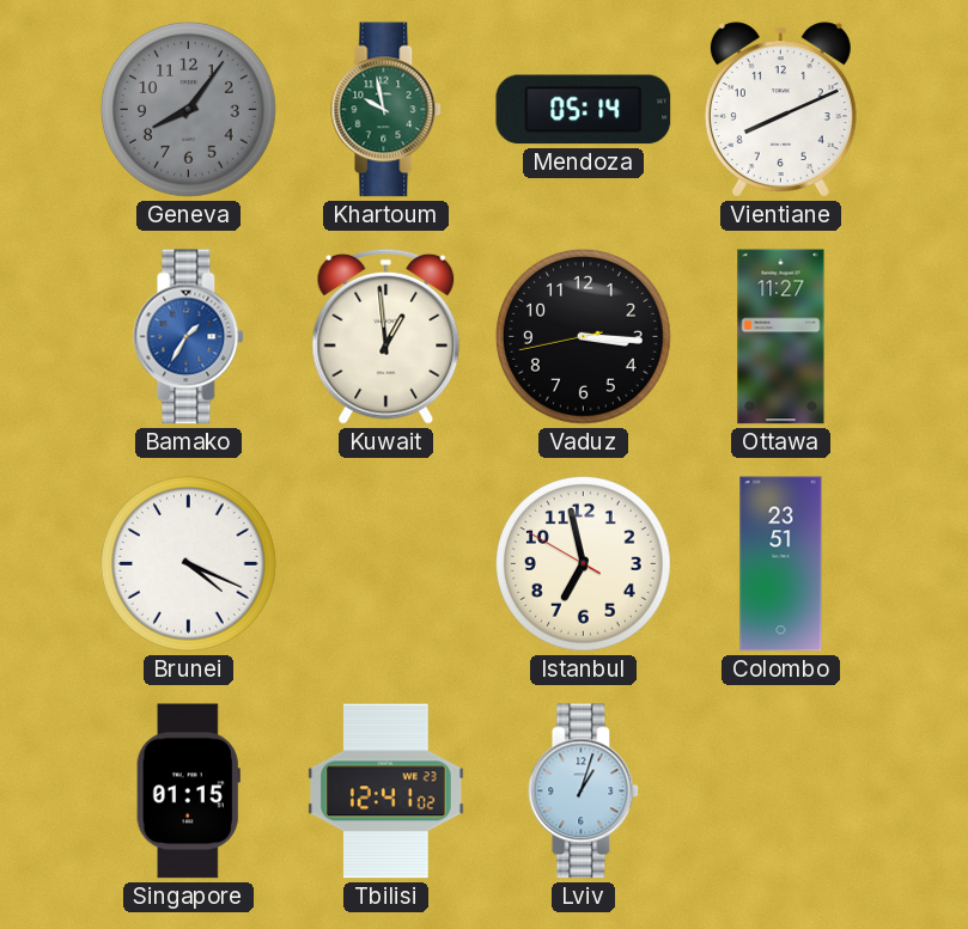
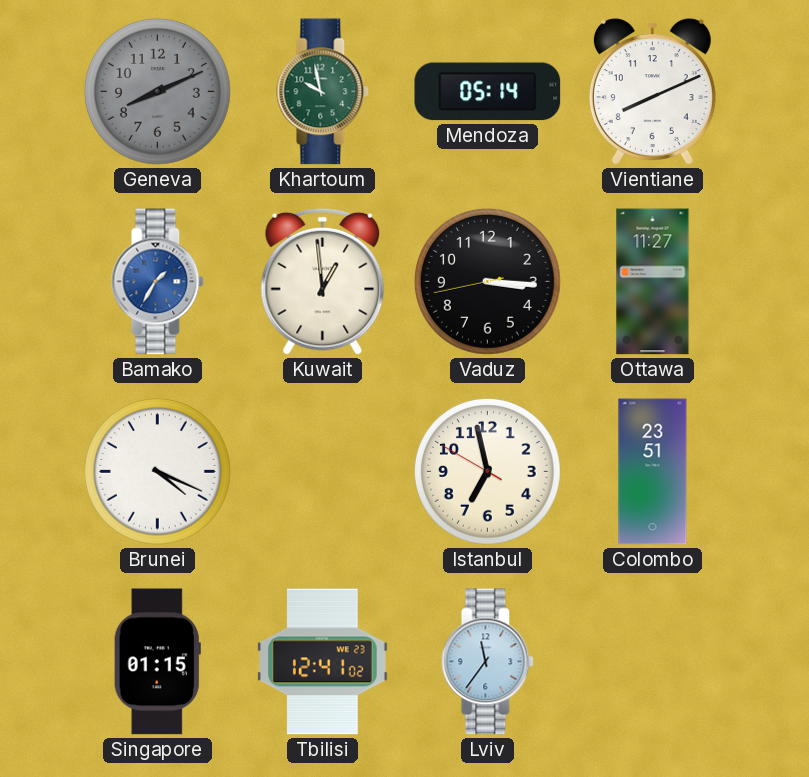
Geneva: 8:06 -> 8:11
Lviv: 1:03 -> 11:36
